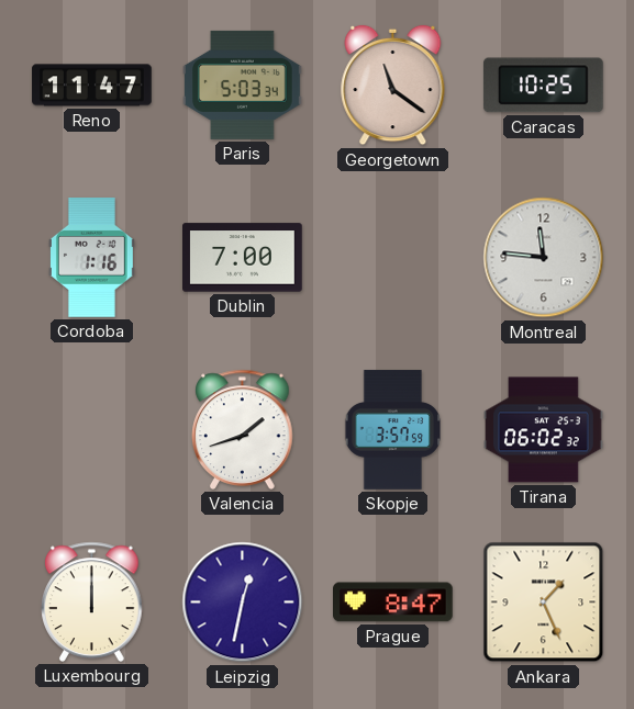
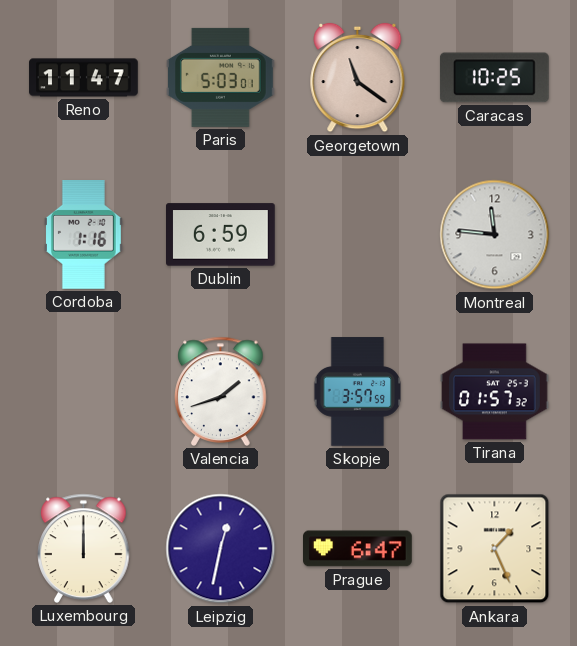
Paris: 5:03:34 -> 5:03:01
Dublin: 7:00 -> 6:59
Tirana: 06:02 -> 01:57
Prague: 8:47 -> 6:47
